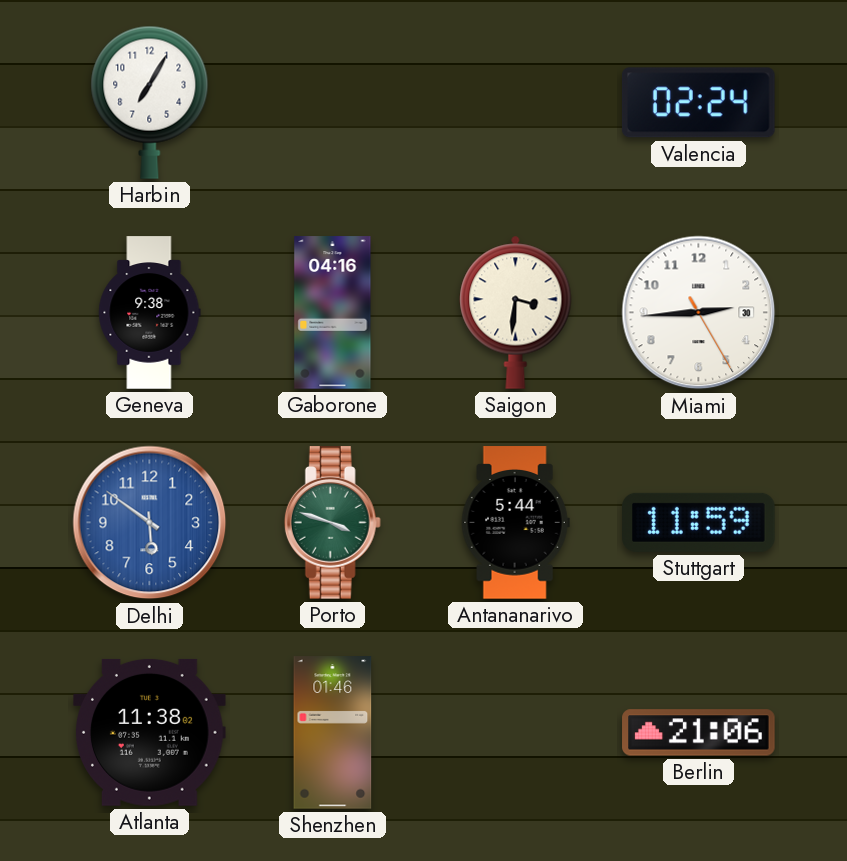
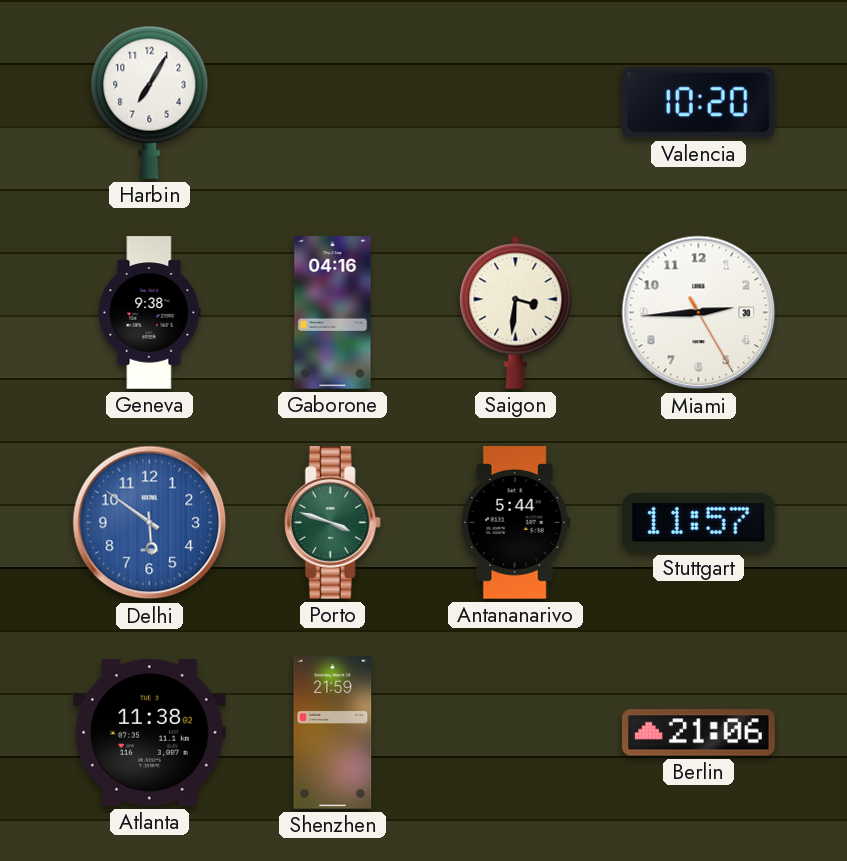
Valencia: 02:24 -> 10:20
Stuttgart: 11:59 -> 11:57
Shenzhen: 01:46 -> 21:59
